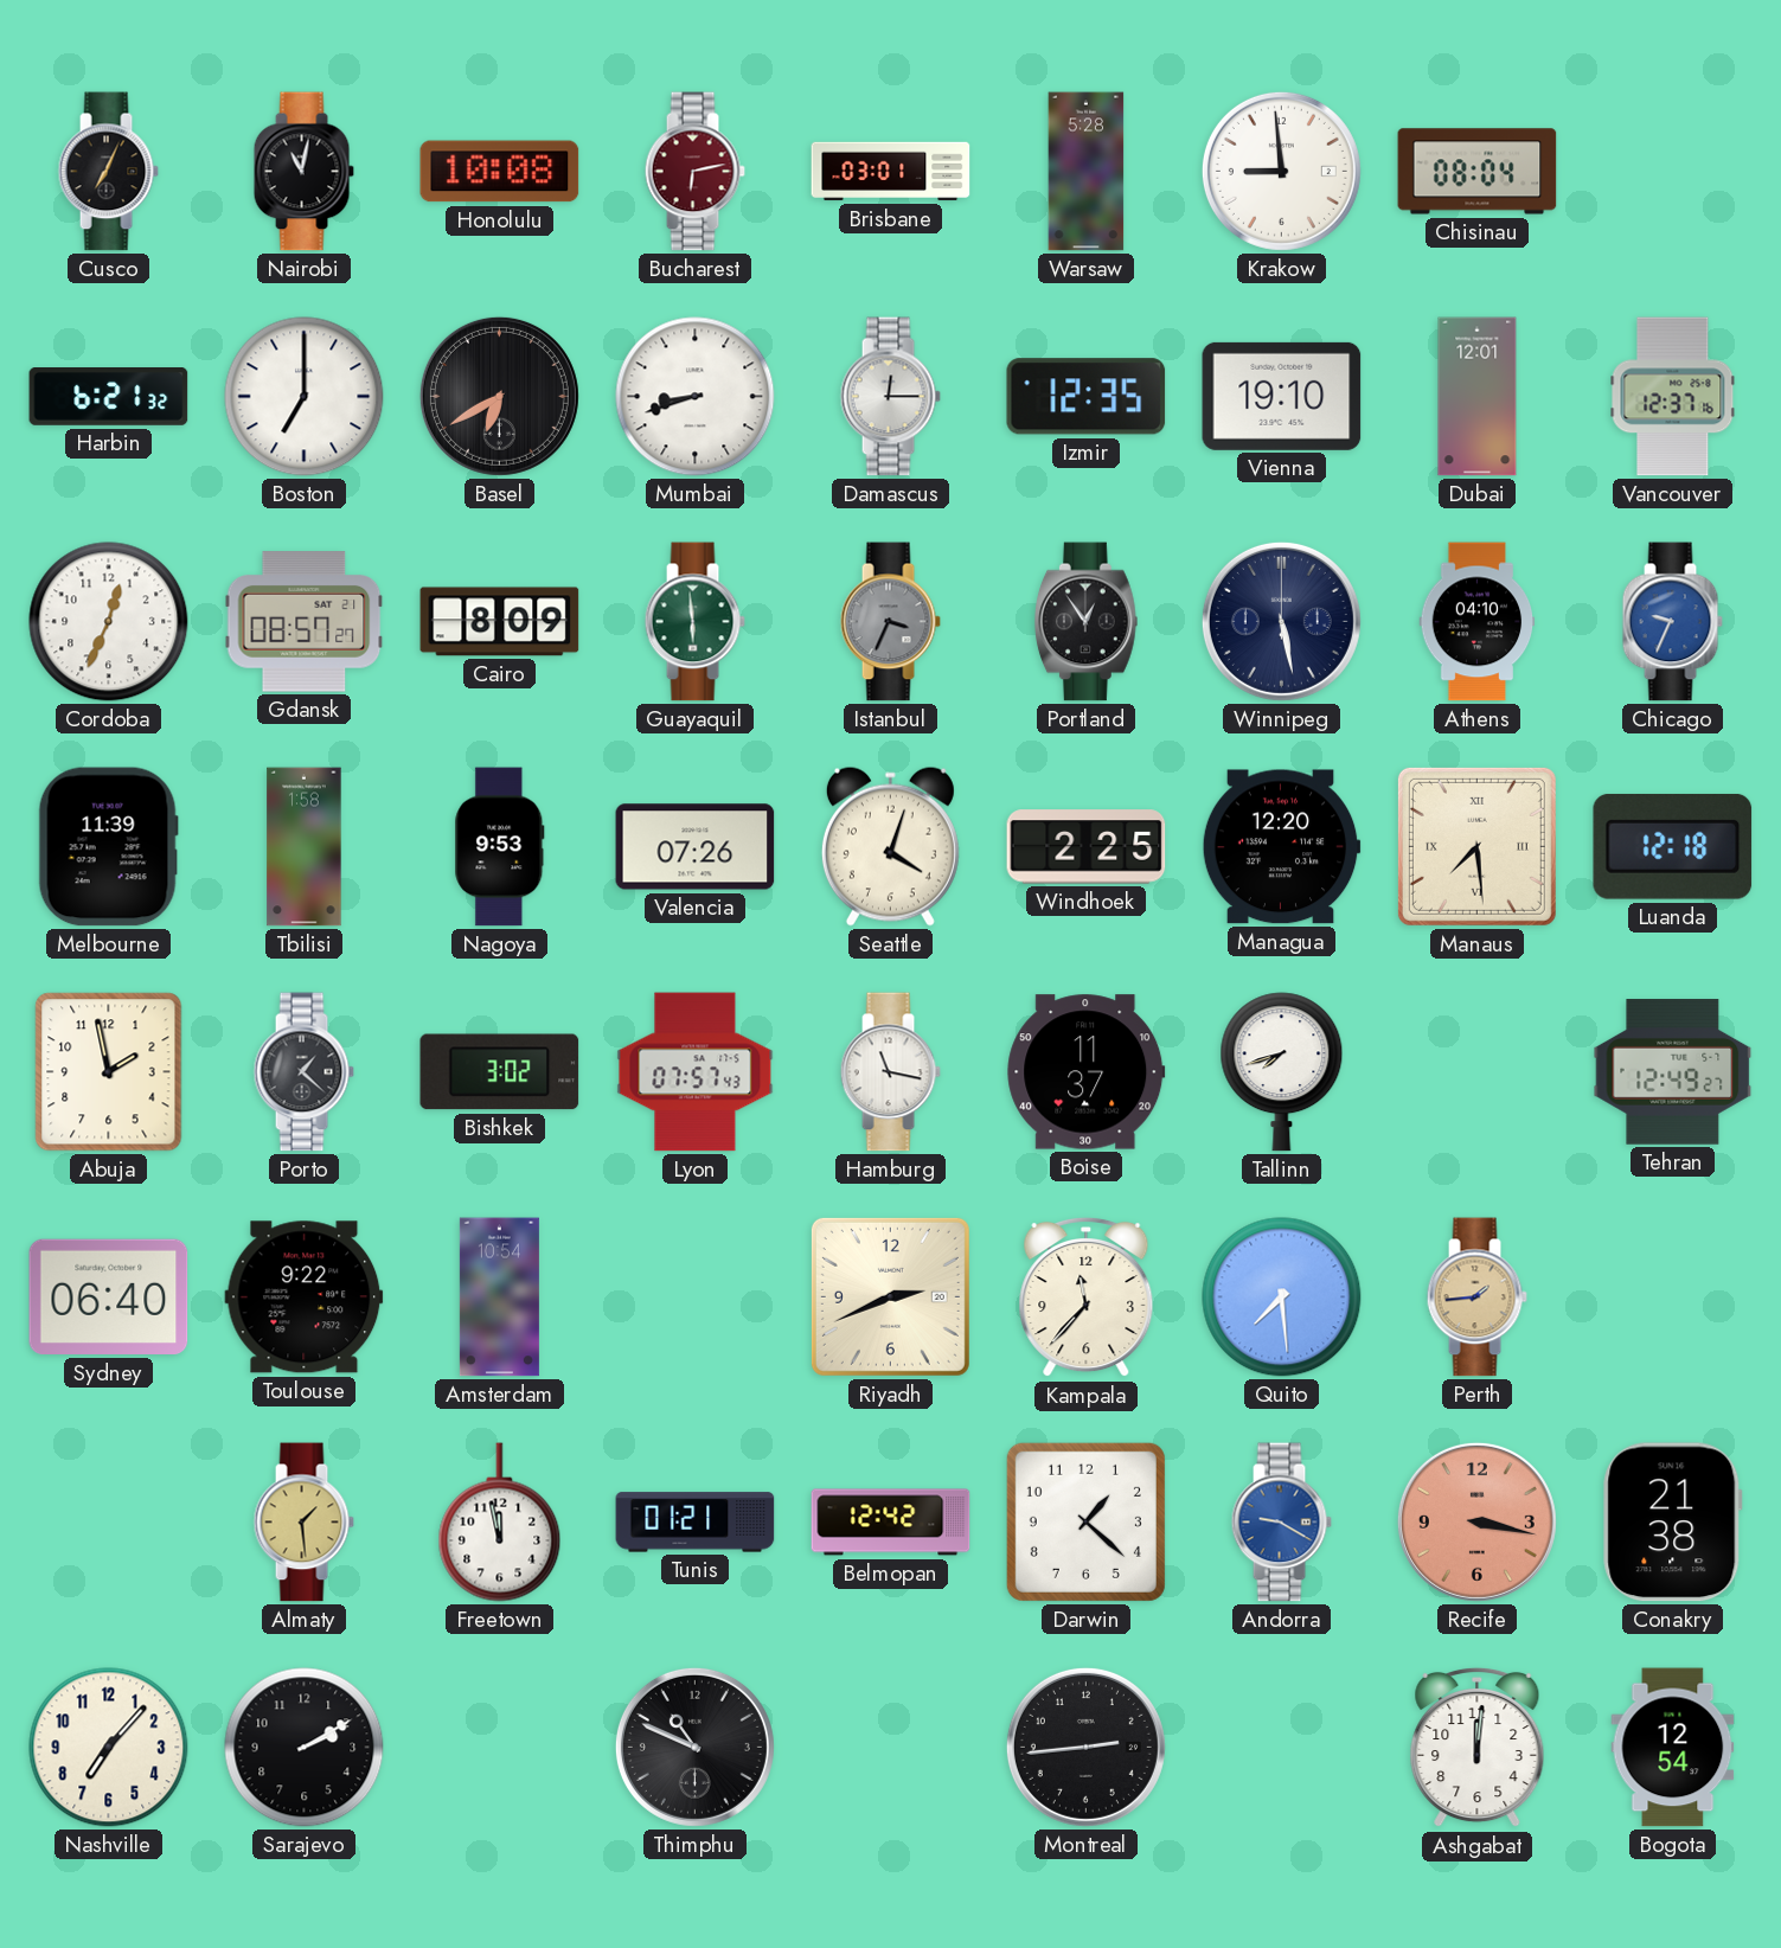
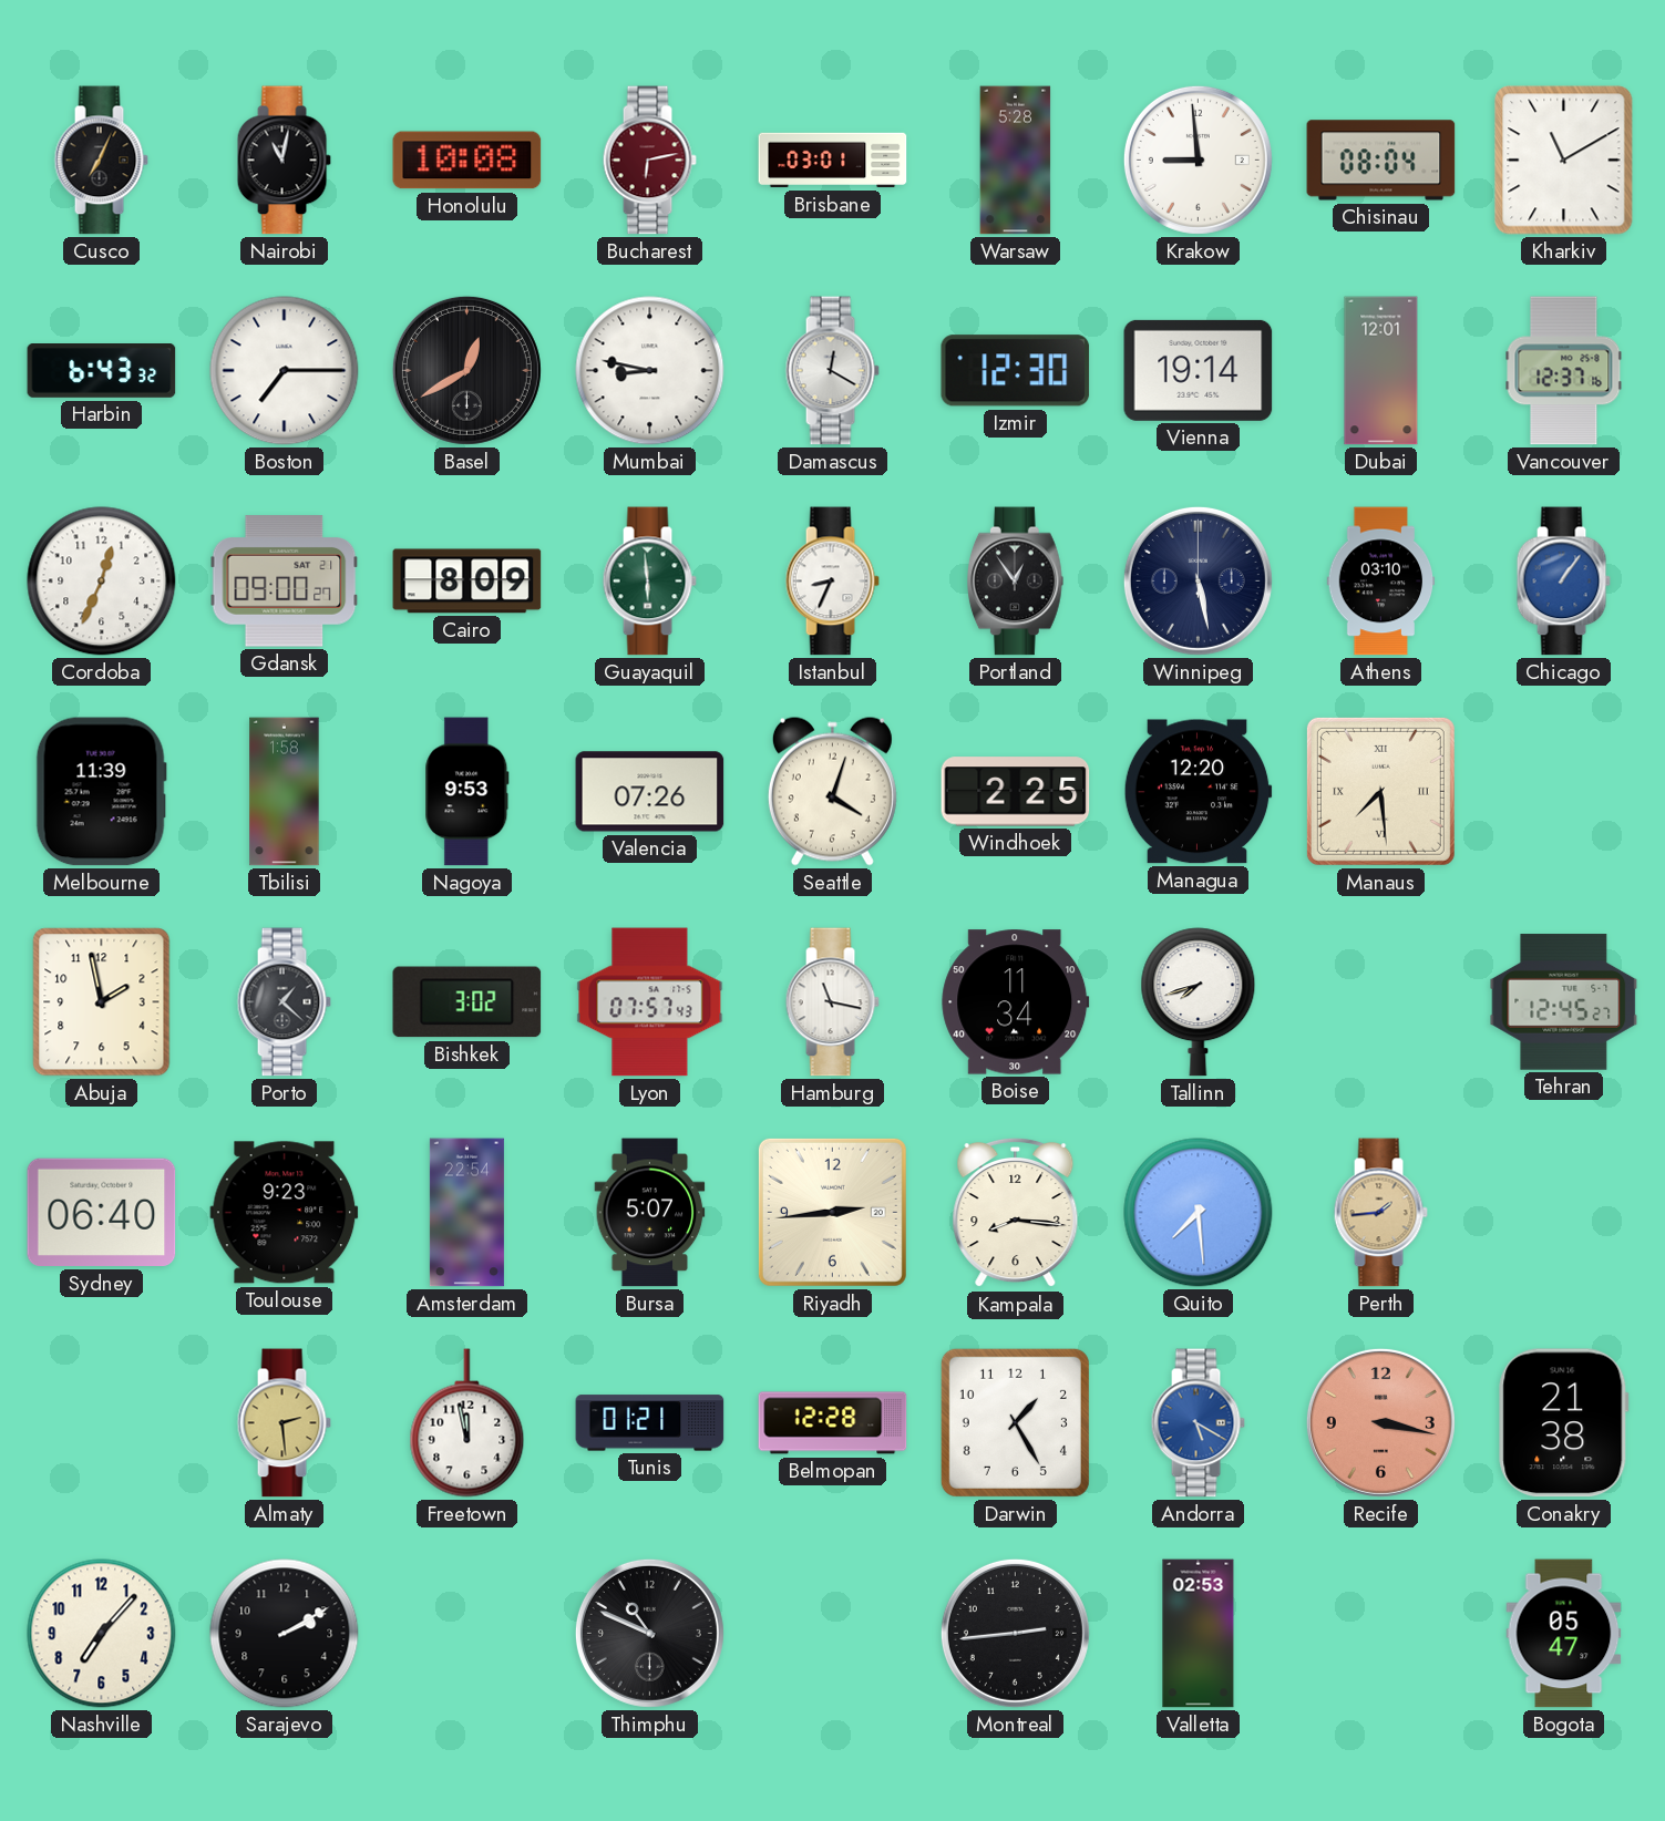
Kharkiv: none -> 11:10
Harbin: 6:21 -> 6:43
Boston: 7:00 -> 7:15
Basel: 6:40 -> 12:40
Mumbai: 8:42 -> 8:47
Damascus: 12:15 -> 12:20
Izmir: 12:35 -> 12:30
Vienna: 19:10 -> 19:14
Gdansk: 08:57 -> 09:00
Istanbul: 3:34 -> 8:34
Istanbul dial: grey -> white
Athens: 04:10 -> 03:10
Chicago: 9:34 -> 1:06
Luanda: 12:18 -> none
Boise: 11:37 -> 11:34
Tehran: 12:49 -> 12:45
Toulouse: 9:22 -> 9:23
Amsterdam: 10:54 -> 22:54
Bursa: none -> 5:07
Riyadh: 2:41 -> 2:44
Kampala: 11:37 -> 8:16
Almaty: 1:29 -> 2:29
Belmopan: 12:42 -> 12:28
Darwin: 1:22 -> 1:25
Andorra: 9:20 -> 5:20
Valletta: none -> 02:53
Ashgabat: 12:01 -> none
Bogota: 12:54 -> 05:47
